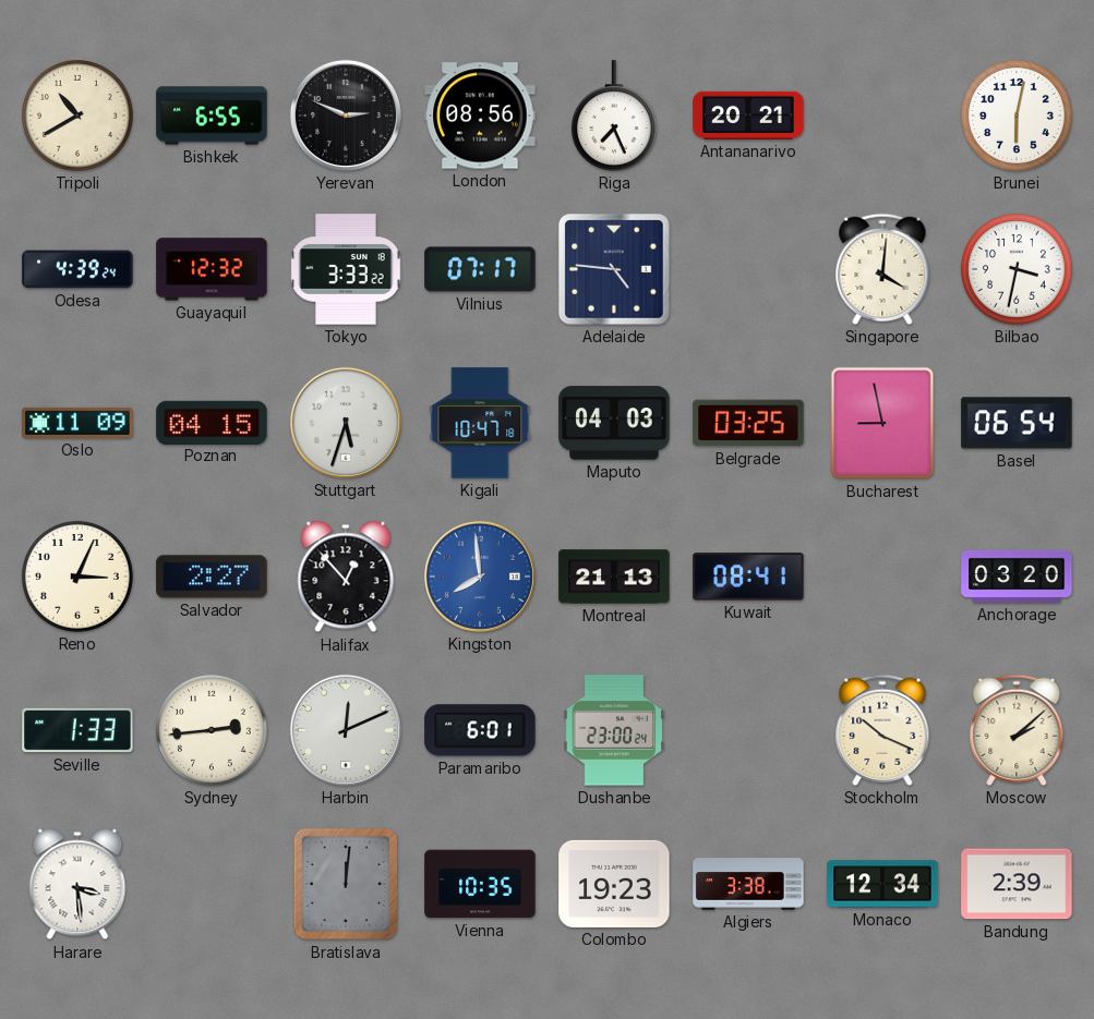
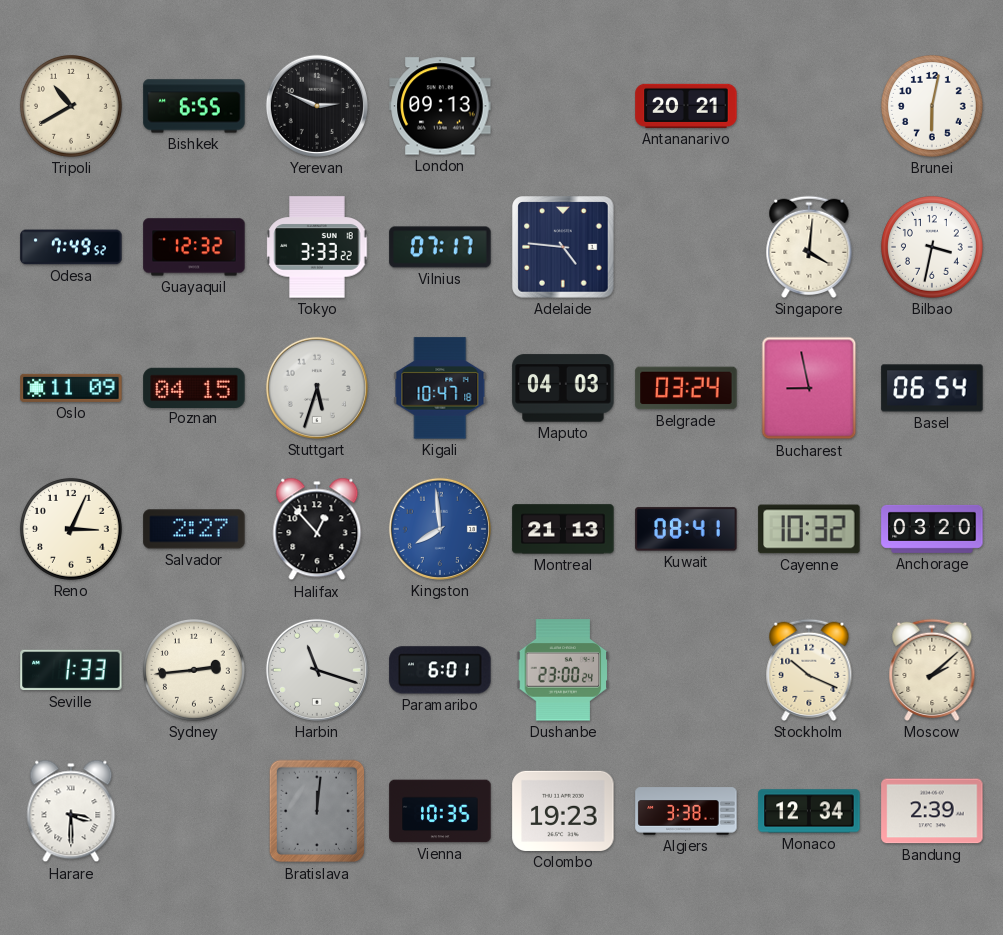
London: 08:56 -> 09:13
Riga: 7:26 -> none
Odesa: 4:39 -> 7:49
Belgrade: 03:25 -> 03:24
Cayenne: none -> 10:32
Harbin: 12:11 -> 11:18
Harare: 3:29 -> 3:30
